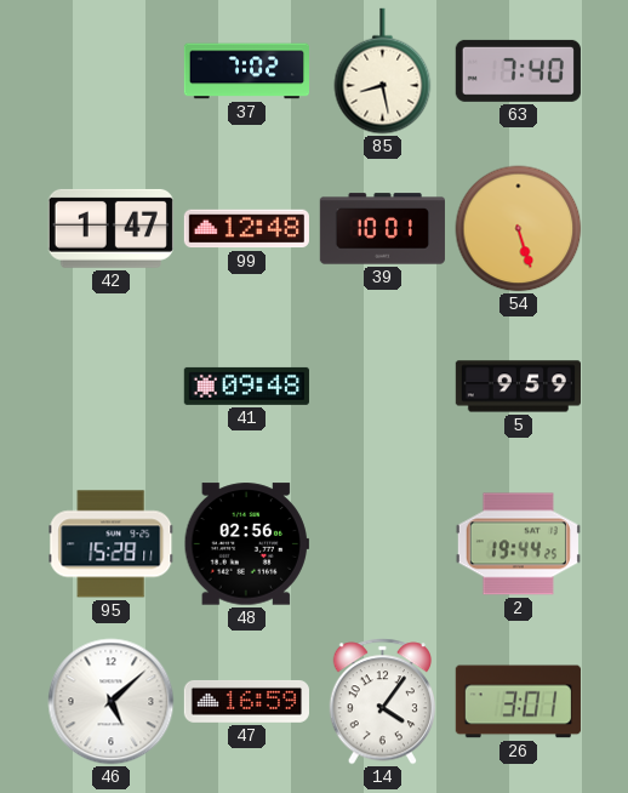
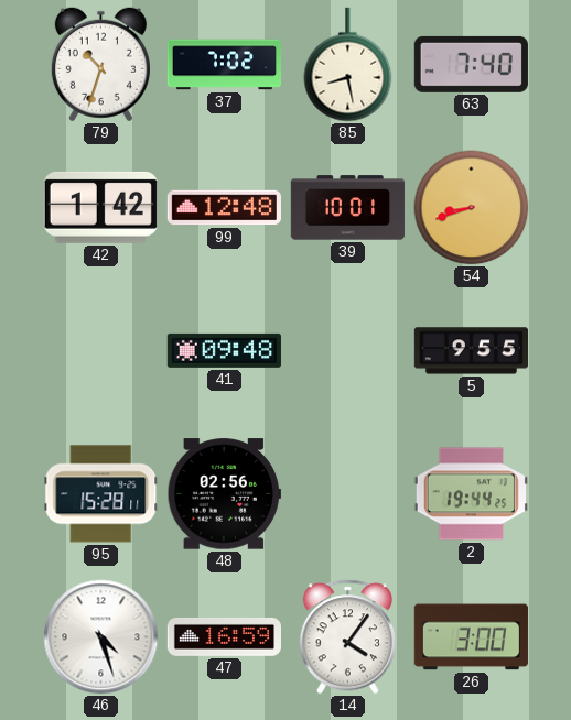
79: none -> 10:33
42: 1:47 -> 1:42
54: 5:27 -> 8:42
5: 9:59 -> 9:55
46: 5:08 -> 4:27
26: 3:01 -> 3:00
